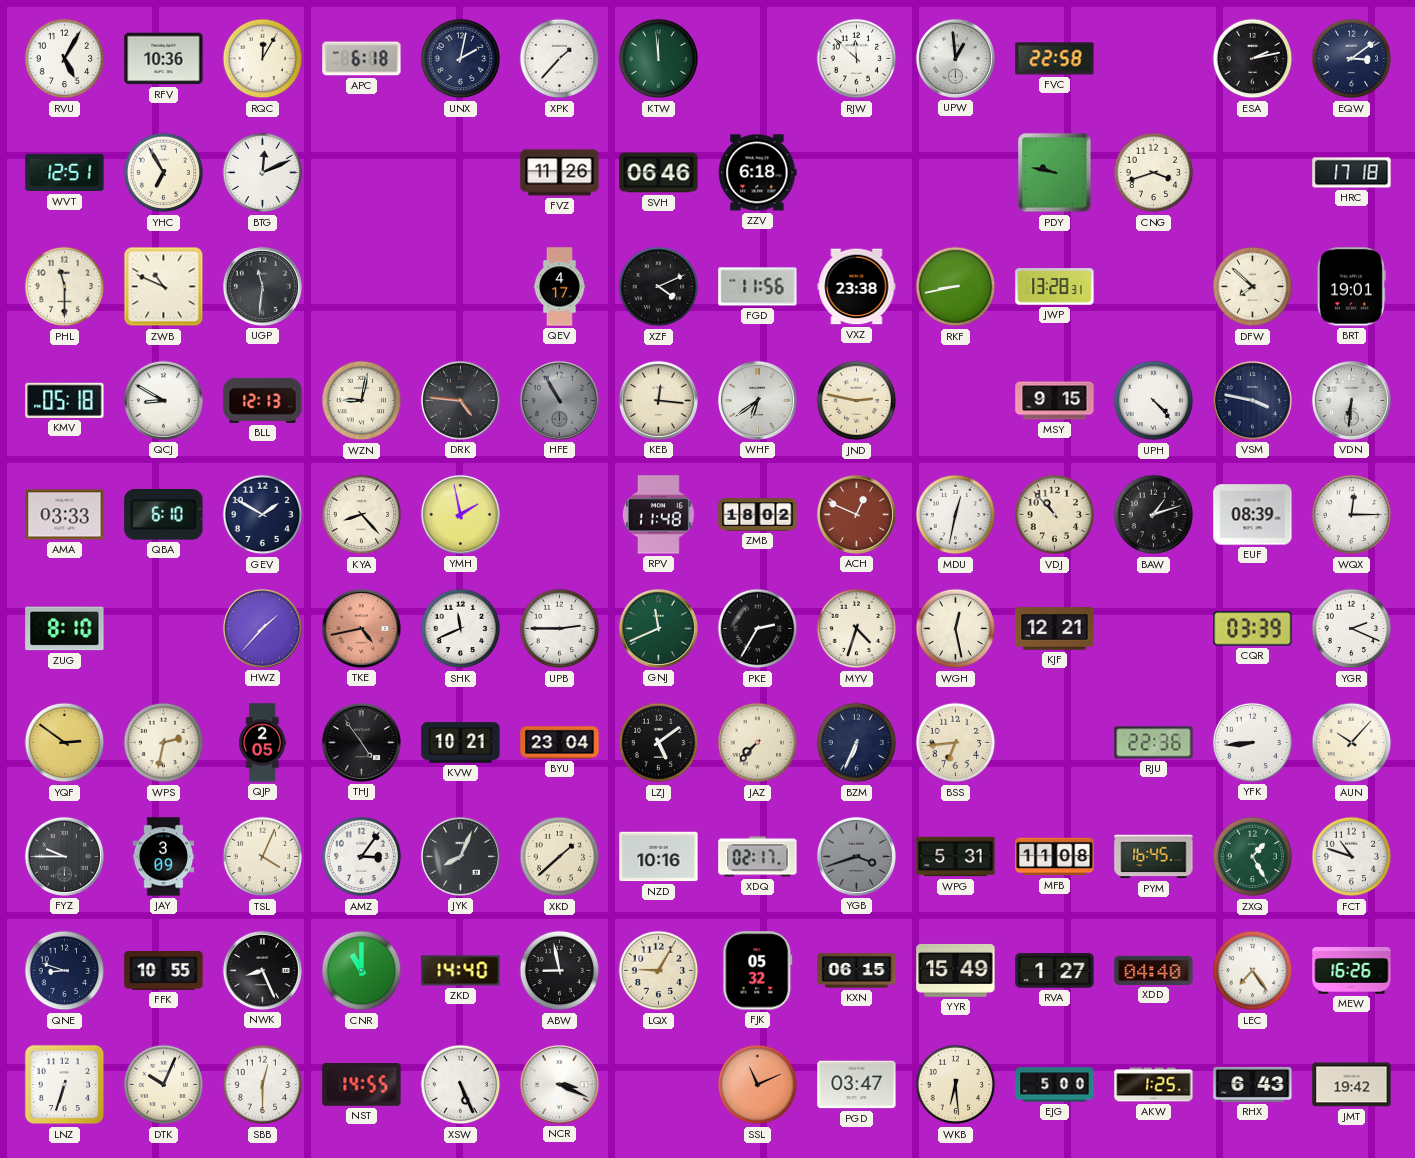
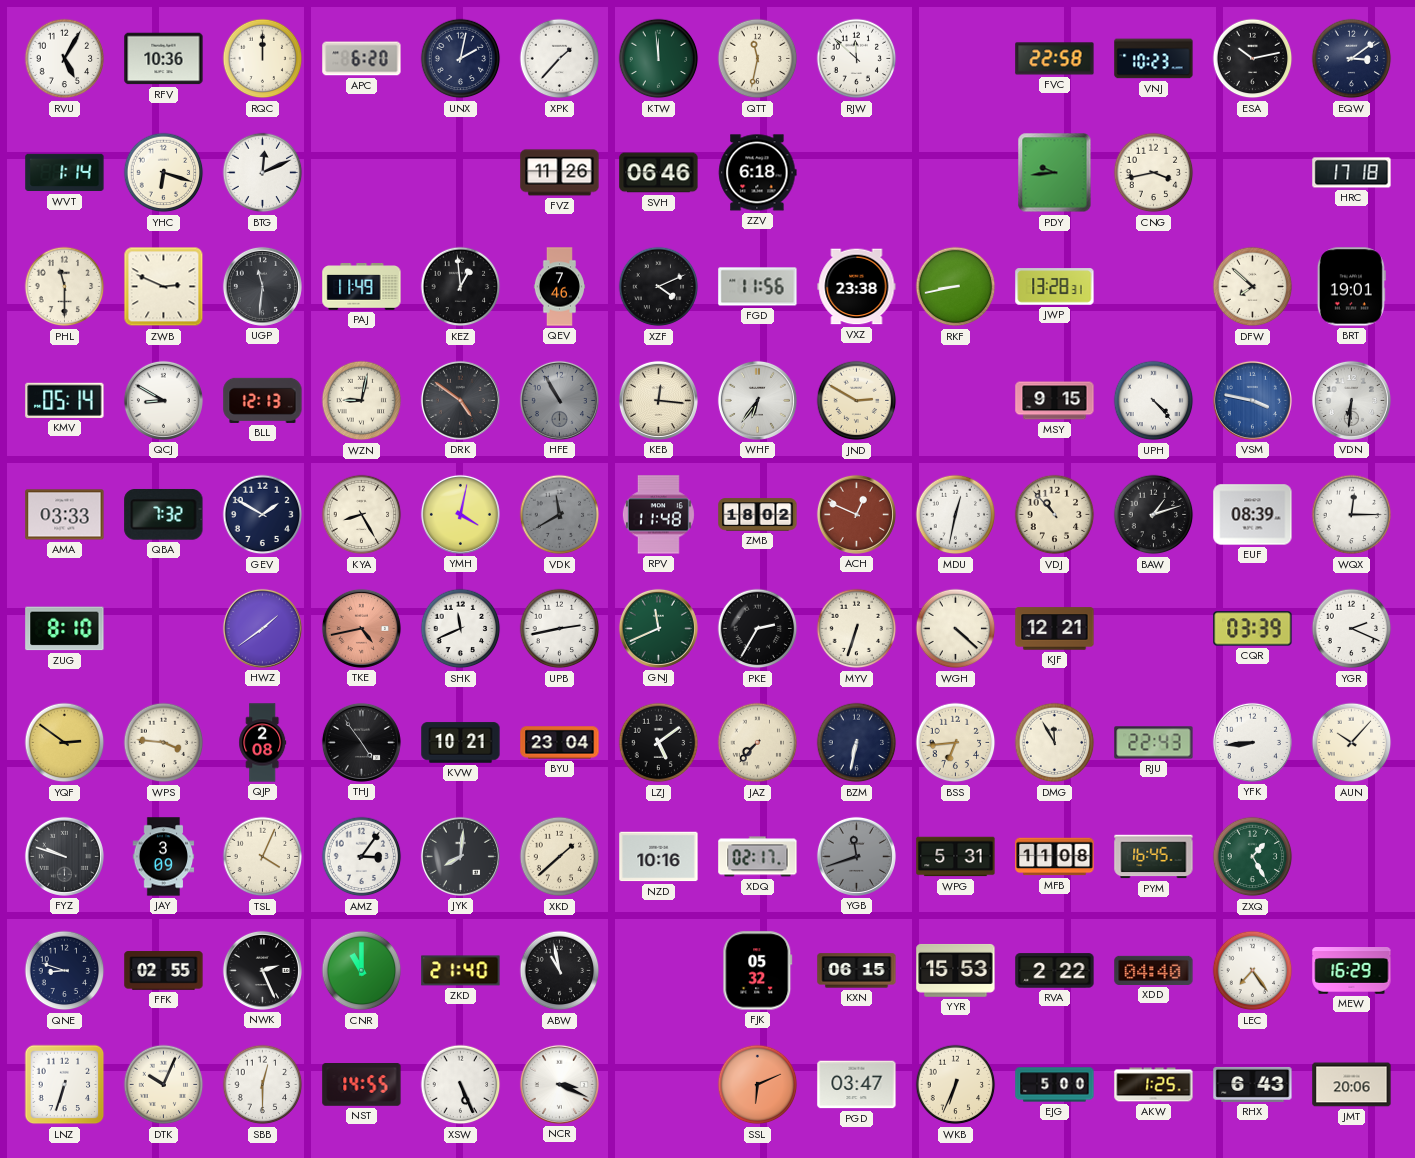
RQC: 12:05 -> 12:00
APC: 6:18 -> 6:20
QTT: none -> 11:32
UPW: 12:59 -> none
VNJ: none -> 10:23
ESA: 2:13 -> 10:13
WVT: 12:51 -> 1:14
YHC: 6:55 -> 6:18
PDY: 9:47 -> 9:44
CNG: 3:42 -> 3:43
ZWB: 10:49 -> 2:49
PAJ: none -> 11:49
KEZ: none -> 12:59
QEV: 4:17 -> 7:46
KMV: 05:18 -> 05:14
DRK: 4:46 -> 4:51
WHF: 6:39 -> 6:36
JND: 2:47 -> 2:50
VSM dial: navy -> blue
QBA: 6:10 -> 7:32
KYA: 8:23 -> 8:25
YMH: 1:58 -> 4:02
VDK: none -> 11:40
HWZ: 1:37 -> 1:39
UPB: 2:45 -> 2:43
MYV: 4:33 -> 6:33
WGH: 12:28 -> 4:22
WPS: 2:32 -> 3:46
QJP: 2:05 -> 2:08
BZM: 6:34 -> 6:32
DMG: none -> 11:55
RJU: 22:36 -> 22:43
FYZ: 9:45 -> 9:48
JYK: 8:04 -> 8:01
YGB: 3:42 -> 11:42
FCT: 10:48 -> none
FFK: 10:55 -> 02:55
NWK: 8:26 -> 2:26
ZKD: 14:40 -> 21:40
ABW: 8:58 -> 10:58
LQX: 9:05 -> none
YYR: 15:49 -> 15:53
RVA: 1:27 -> 2:22
MEW: 16:26 -> 16:29
SSL: 11:11 -> 6:11
WKB: 6:29 -> 6:34
JMT: 19:42 -> 20:06
